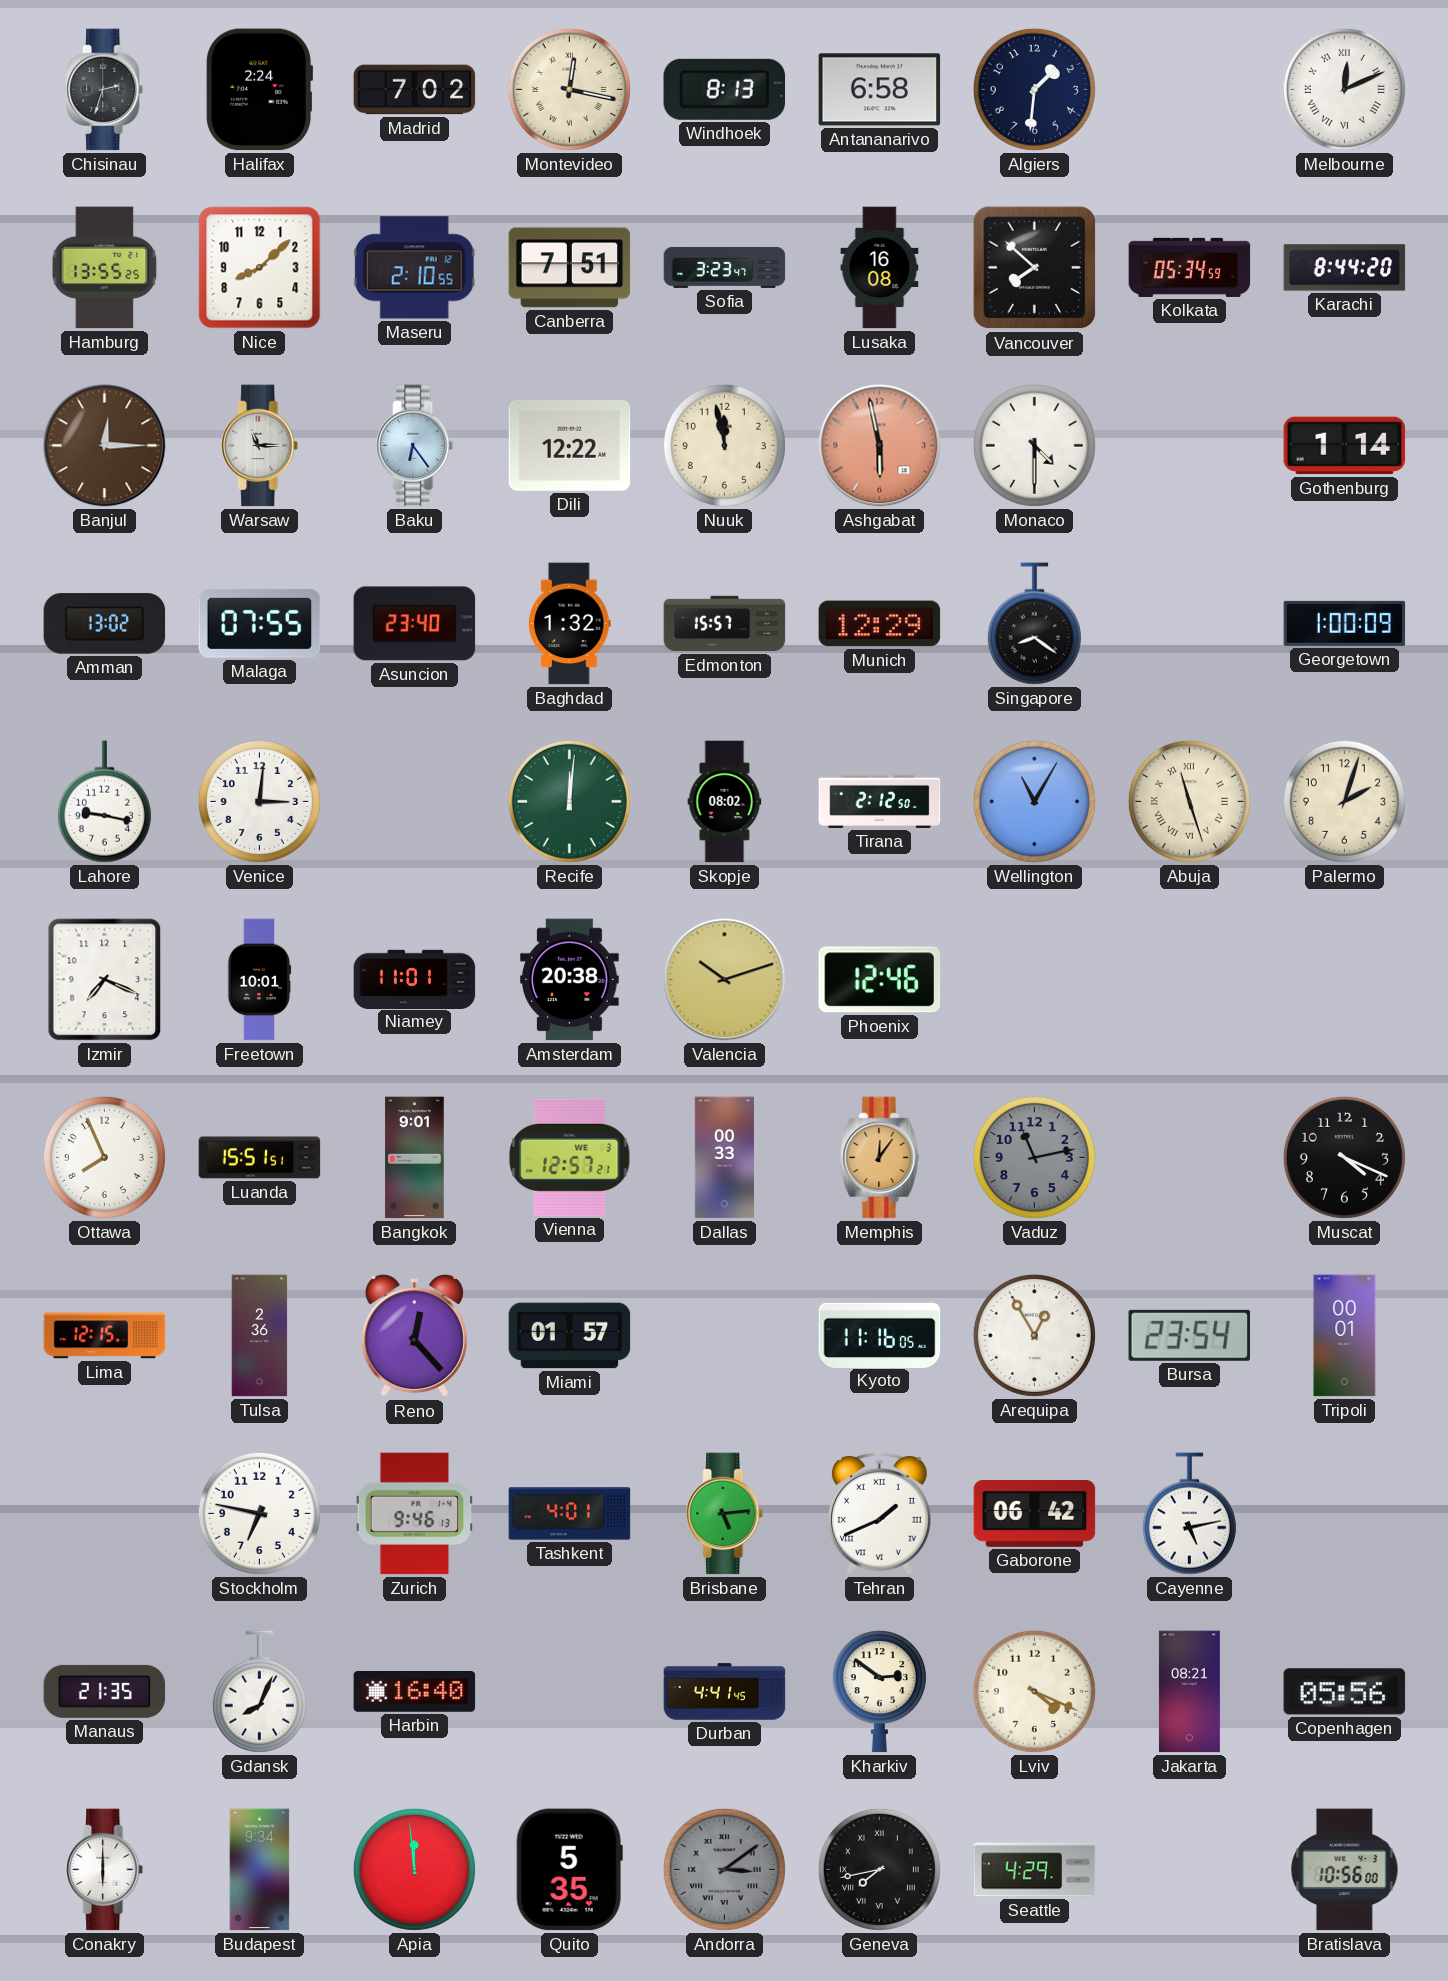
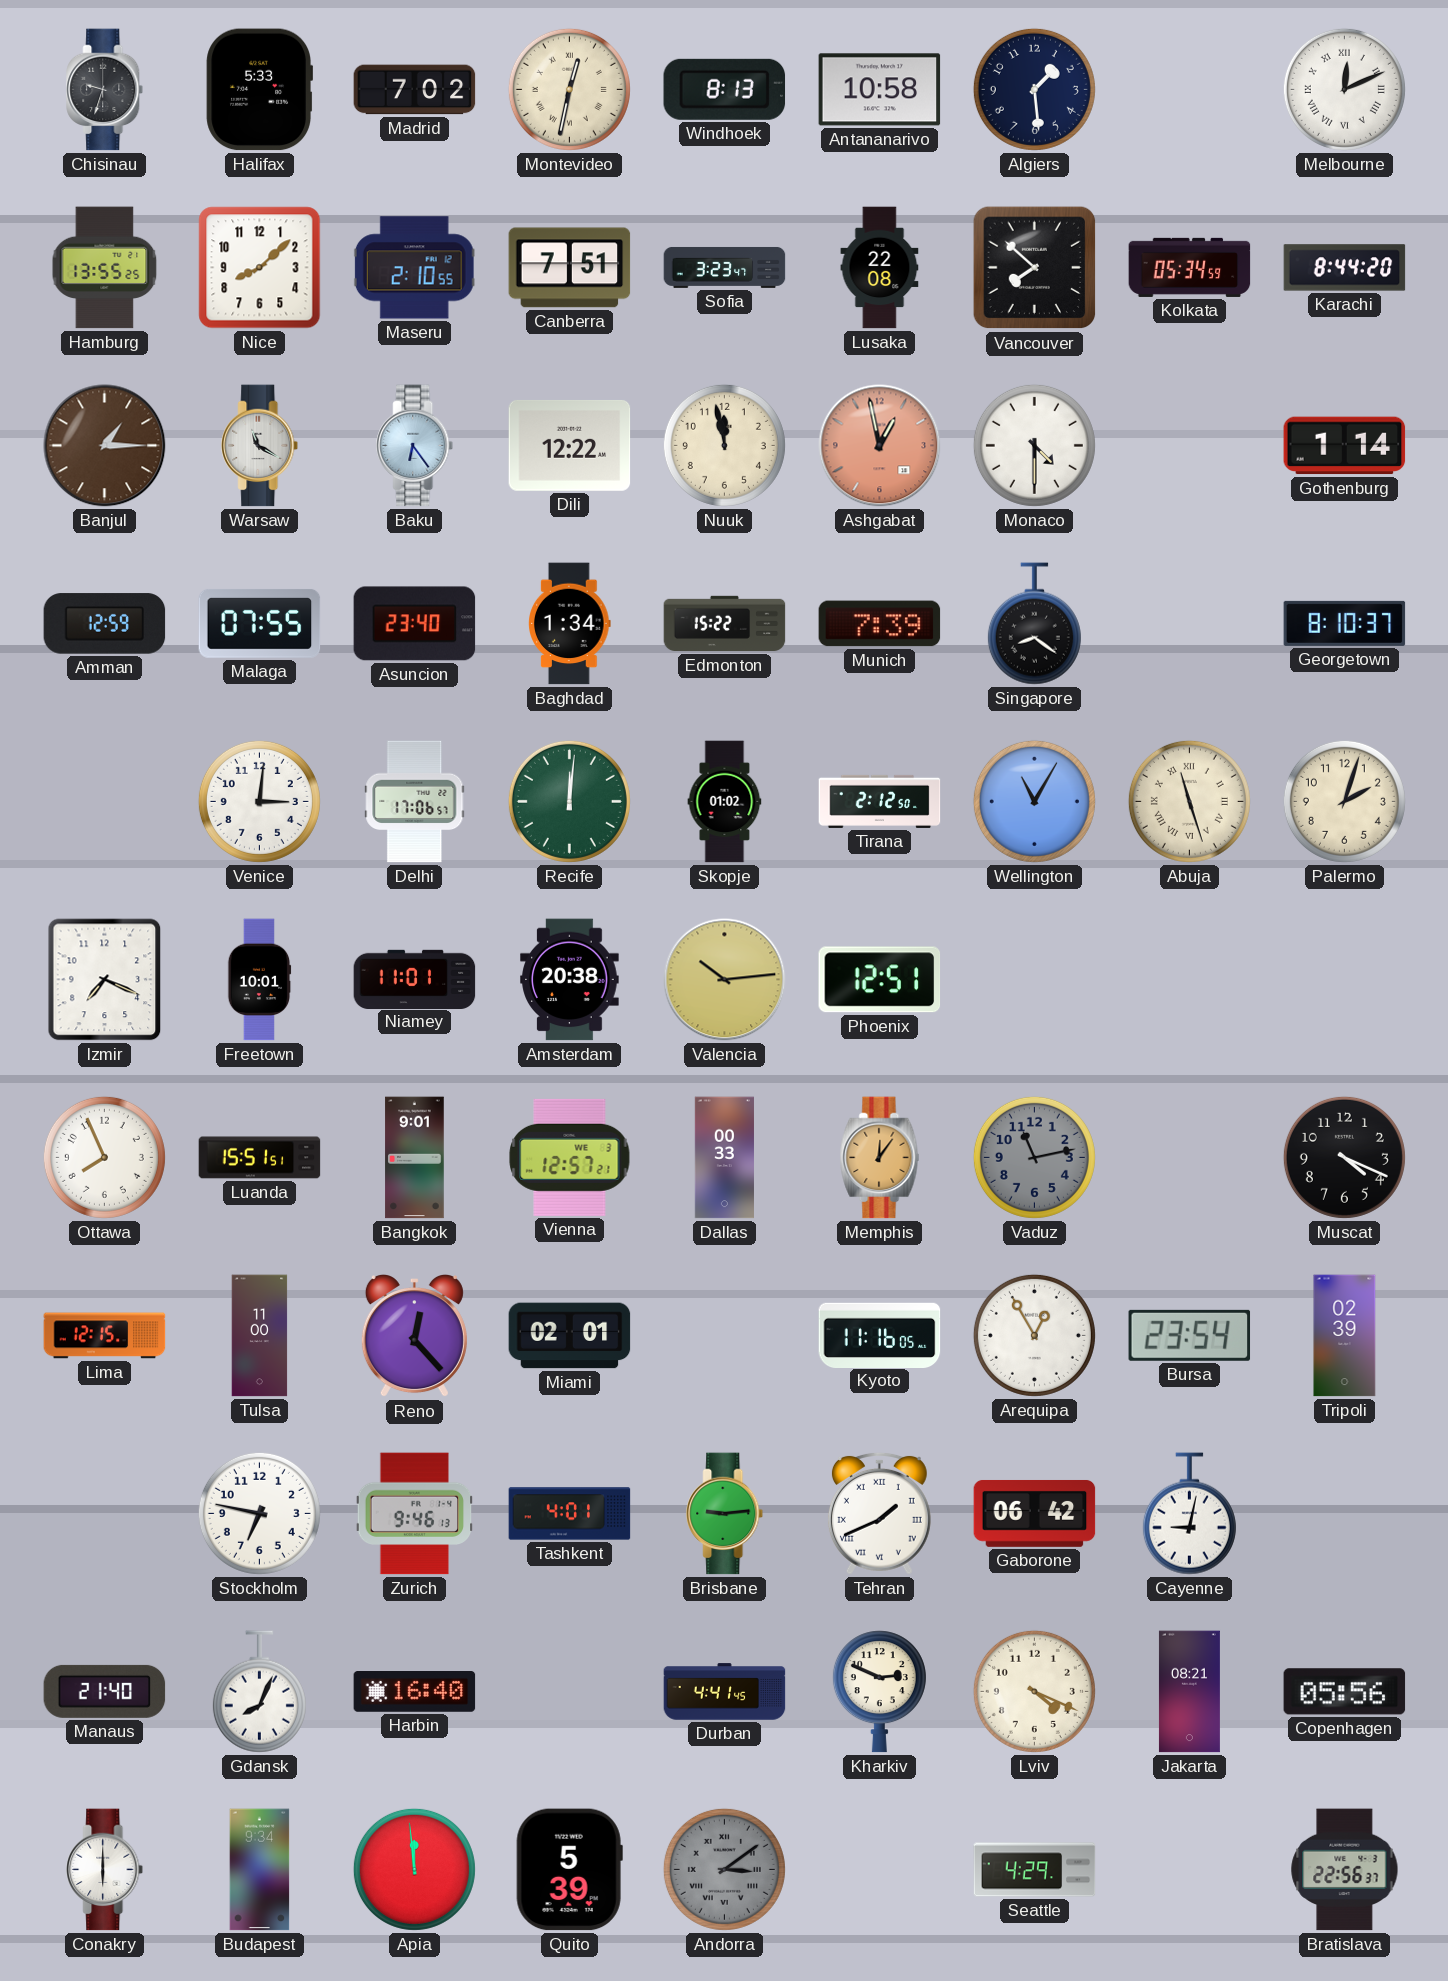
Chisinau: 2:33 -> 9:33
Halifax: 2:24 -> 5:33
Montevideo: 12:17 -> 12:32
Antananarivo: 6:58 -> 10:58
Algiers: 1:31 -> 1:29
Lusaka: 16:08 -> 22:08
Banjul: 12:15 -> 1:15
Warsaw: 11:15 -> 11:20
Ashgabat: 5:58 -> 12:58
Amman: 13:02 -> 12:59
Baghdad: 1:32 -> 1:34
Edmonton: 15:57 -> 15:22
Munich: 12:29 -> 7:39
Georgetown: 1:00 -> 8:10
Lahore: 9:17 -> none
Delhi: none -> 17:06
Skopje: 08:02 -> 01:02
Valencia: 10:12 -> 10:14
Phoenix: 12:46 -> 12:51
Tulsa: 2:36 -> 11:00
Miami: 01:57 -> 02:01
Tripoli: 00:01 -> 02:39
Brisbane: 5:14 -> 9:14
Cayenne: 5:13 -> 9:02
Manaus: 21:35 -> 21:40
Kharkiv: 2:51 -> 2:49
Quito: 5:35 -> 5:39
Geneva: 7:43 -> none
Bratislava: 10:56 -> 22:56
